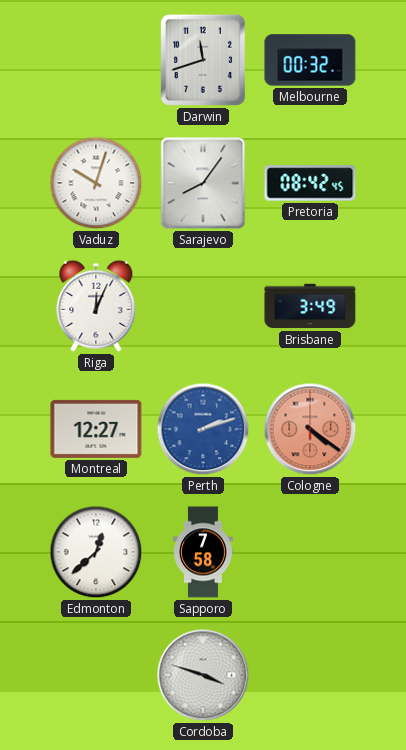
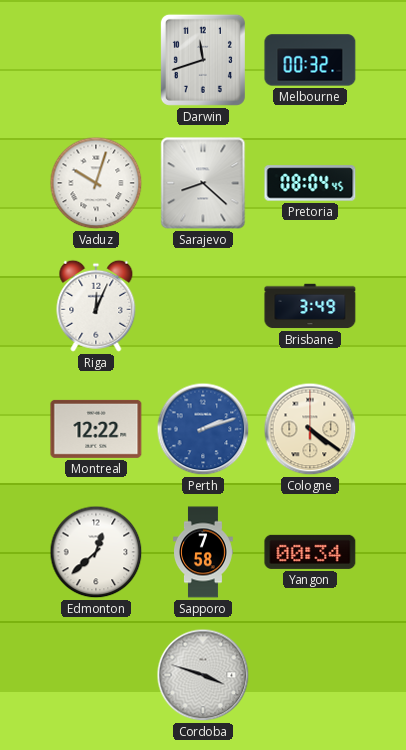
Sarajevo: 8:06 -> 8:22
Pretoria: 08:42 -> 08:04
Montreal: 12:27 -> 12:22
Cologne dial: salmon -> cream
Yangon: none -> 00:34
